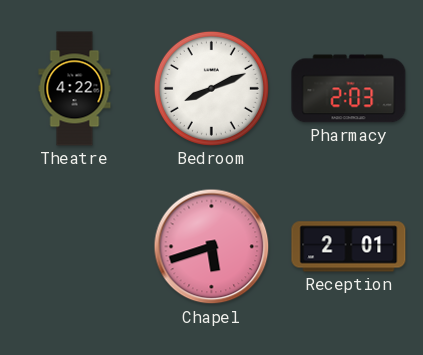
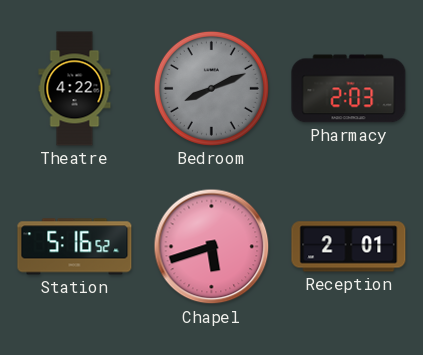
Bedroom dial: white -> grey
Station: none -> 5:16
